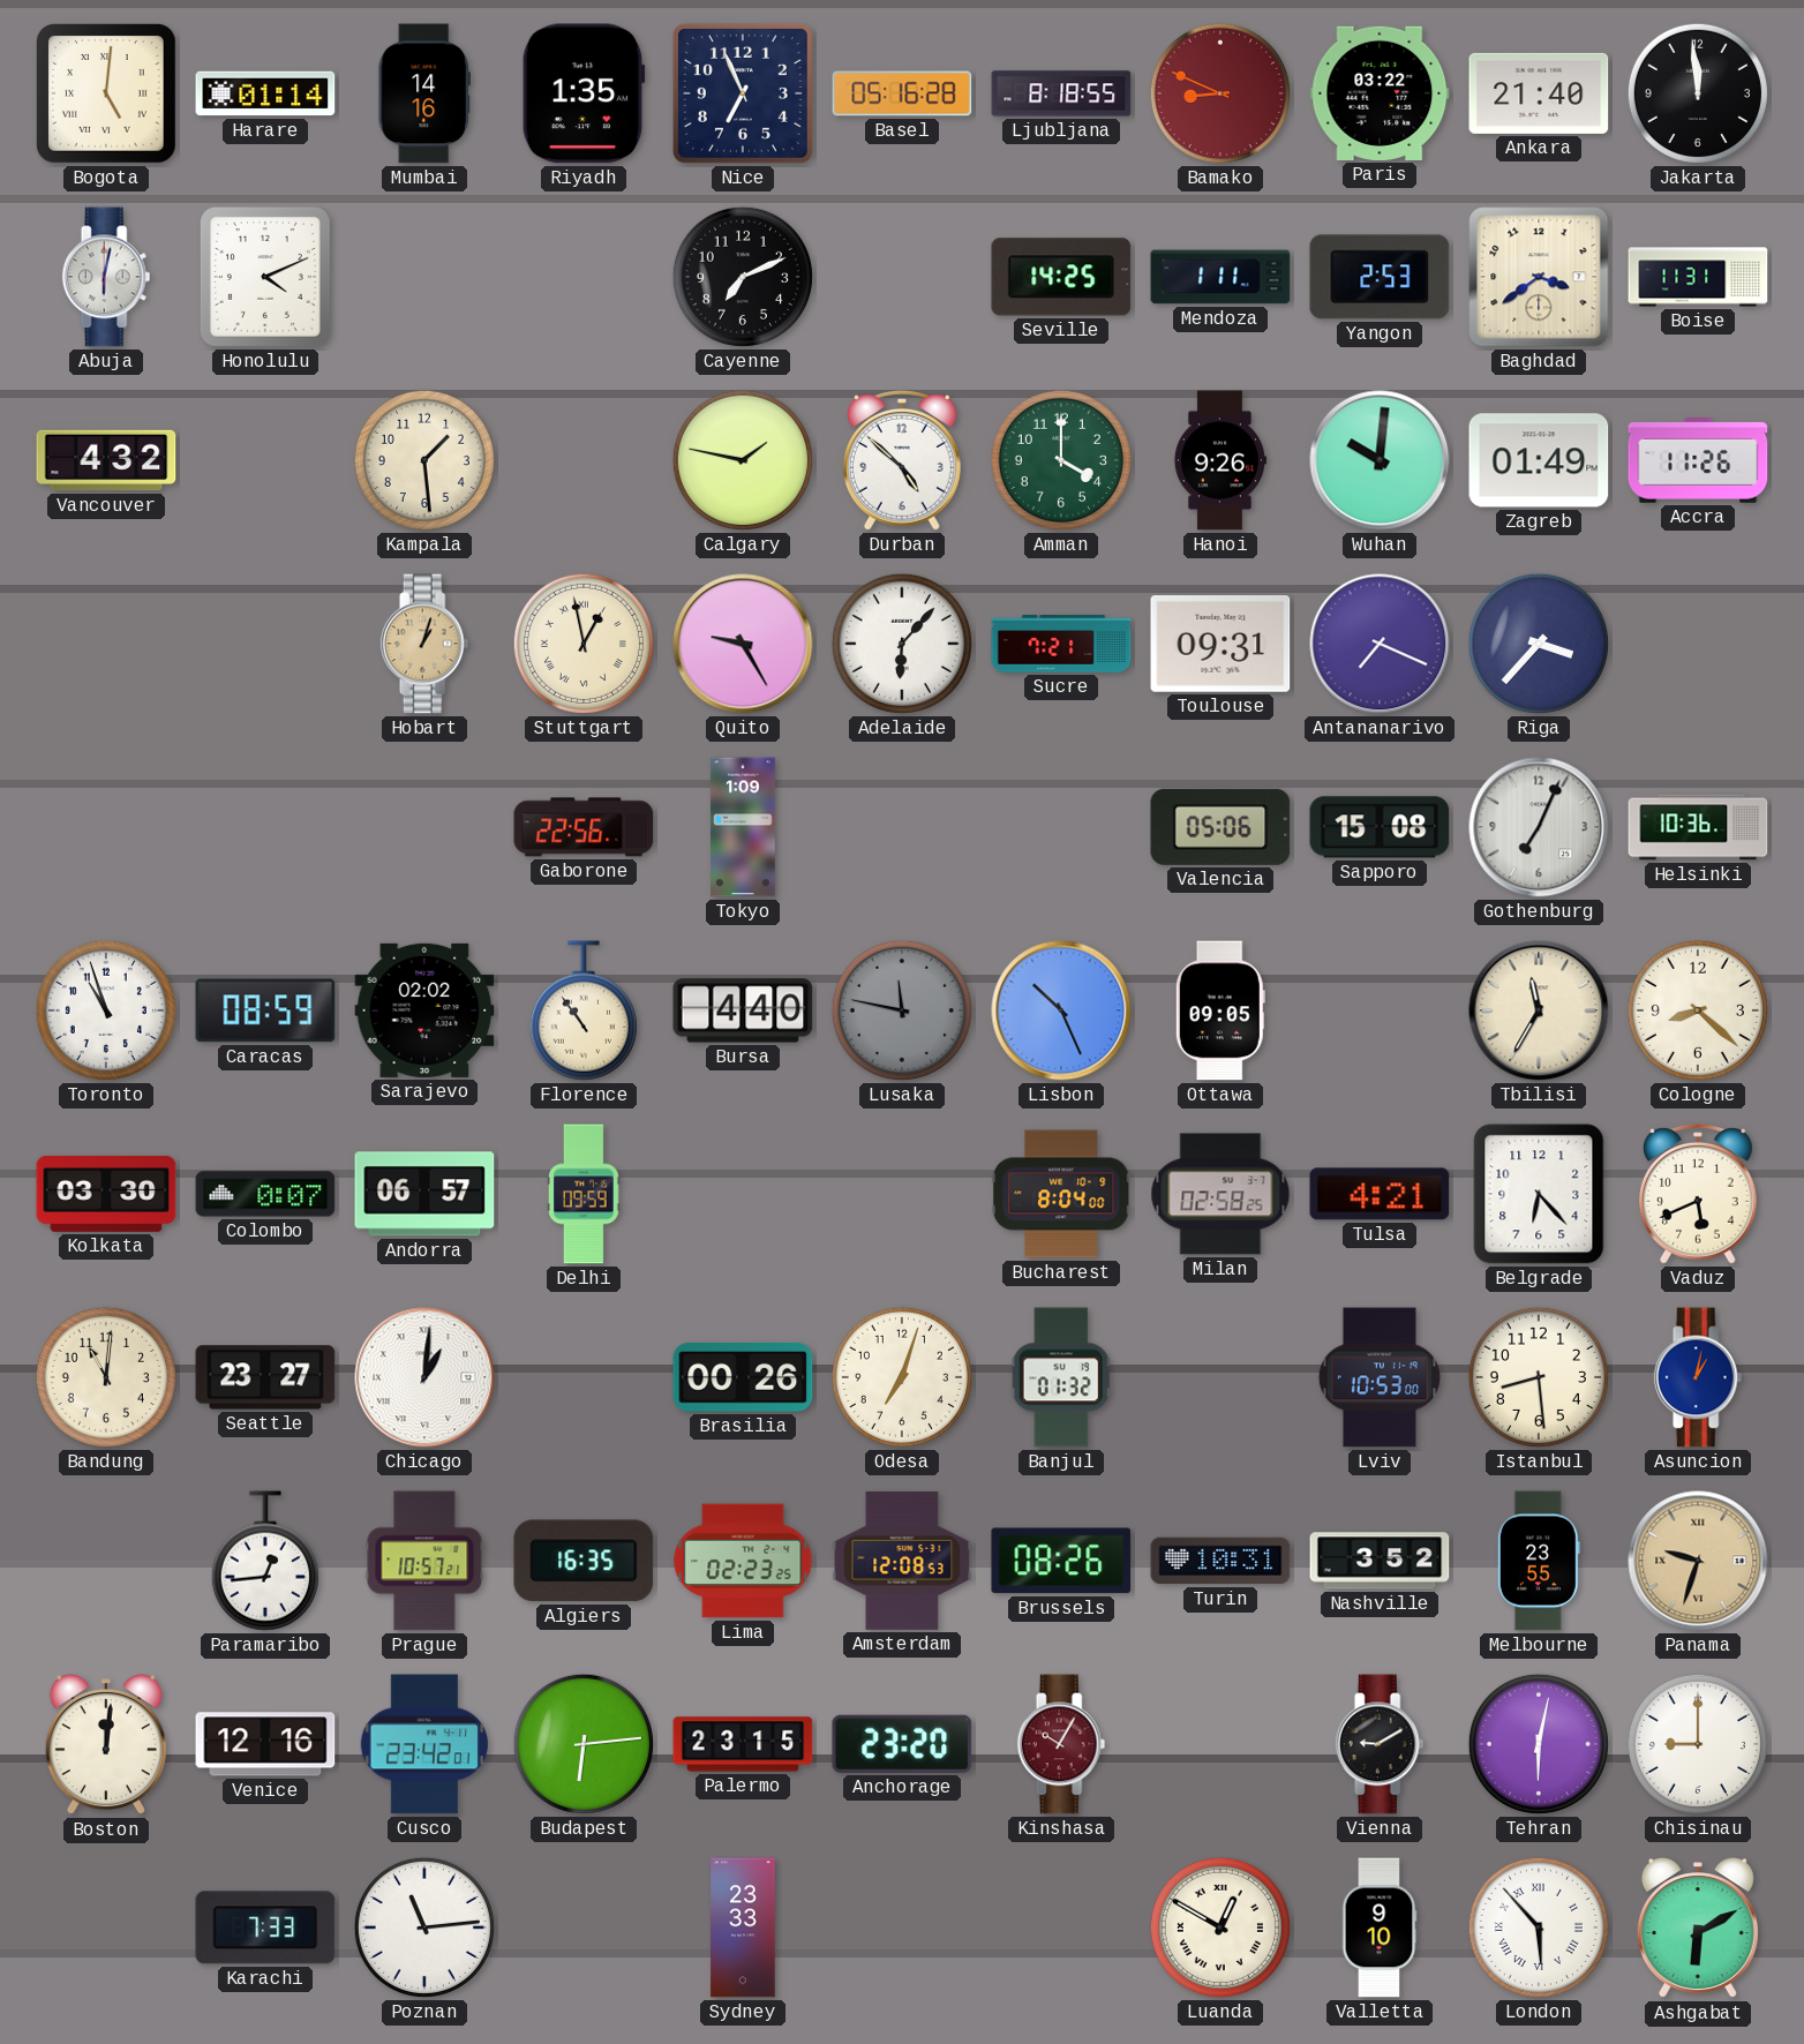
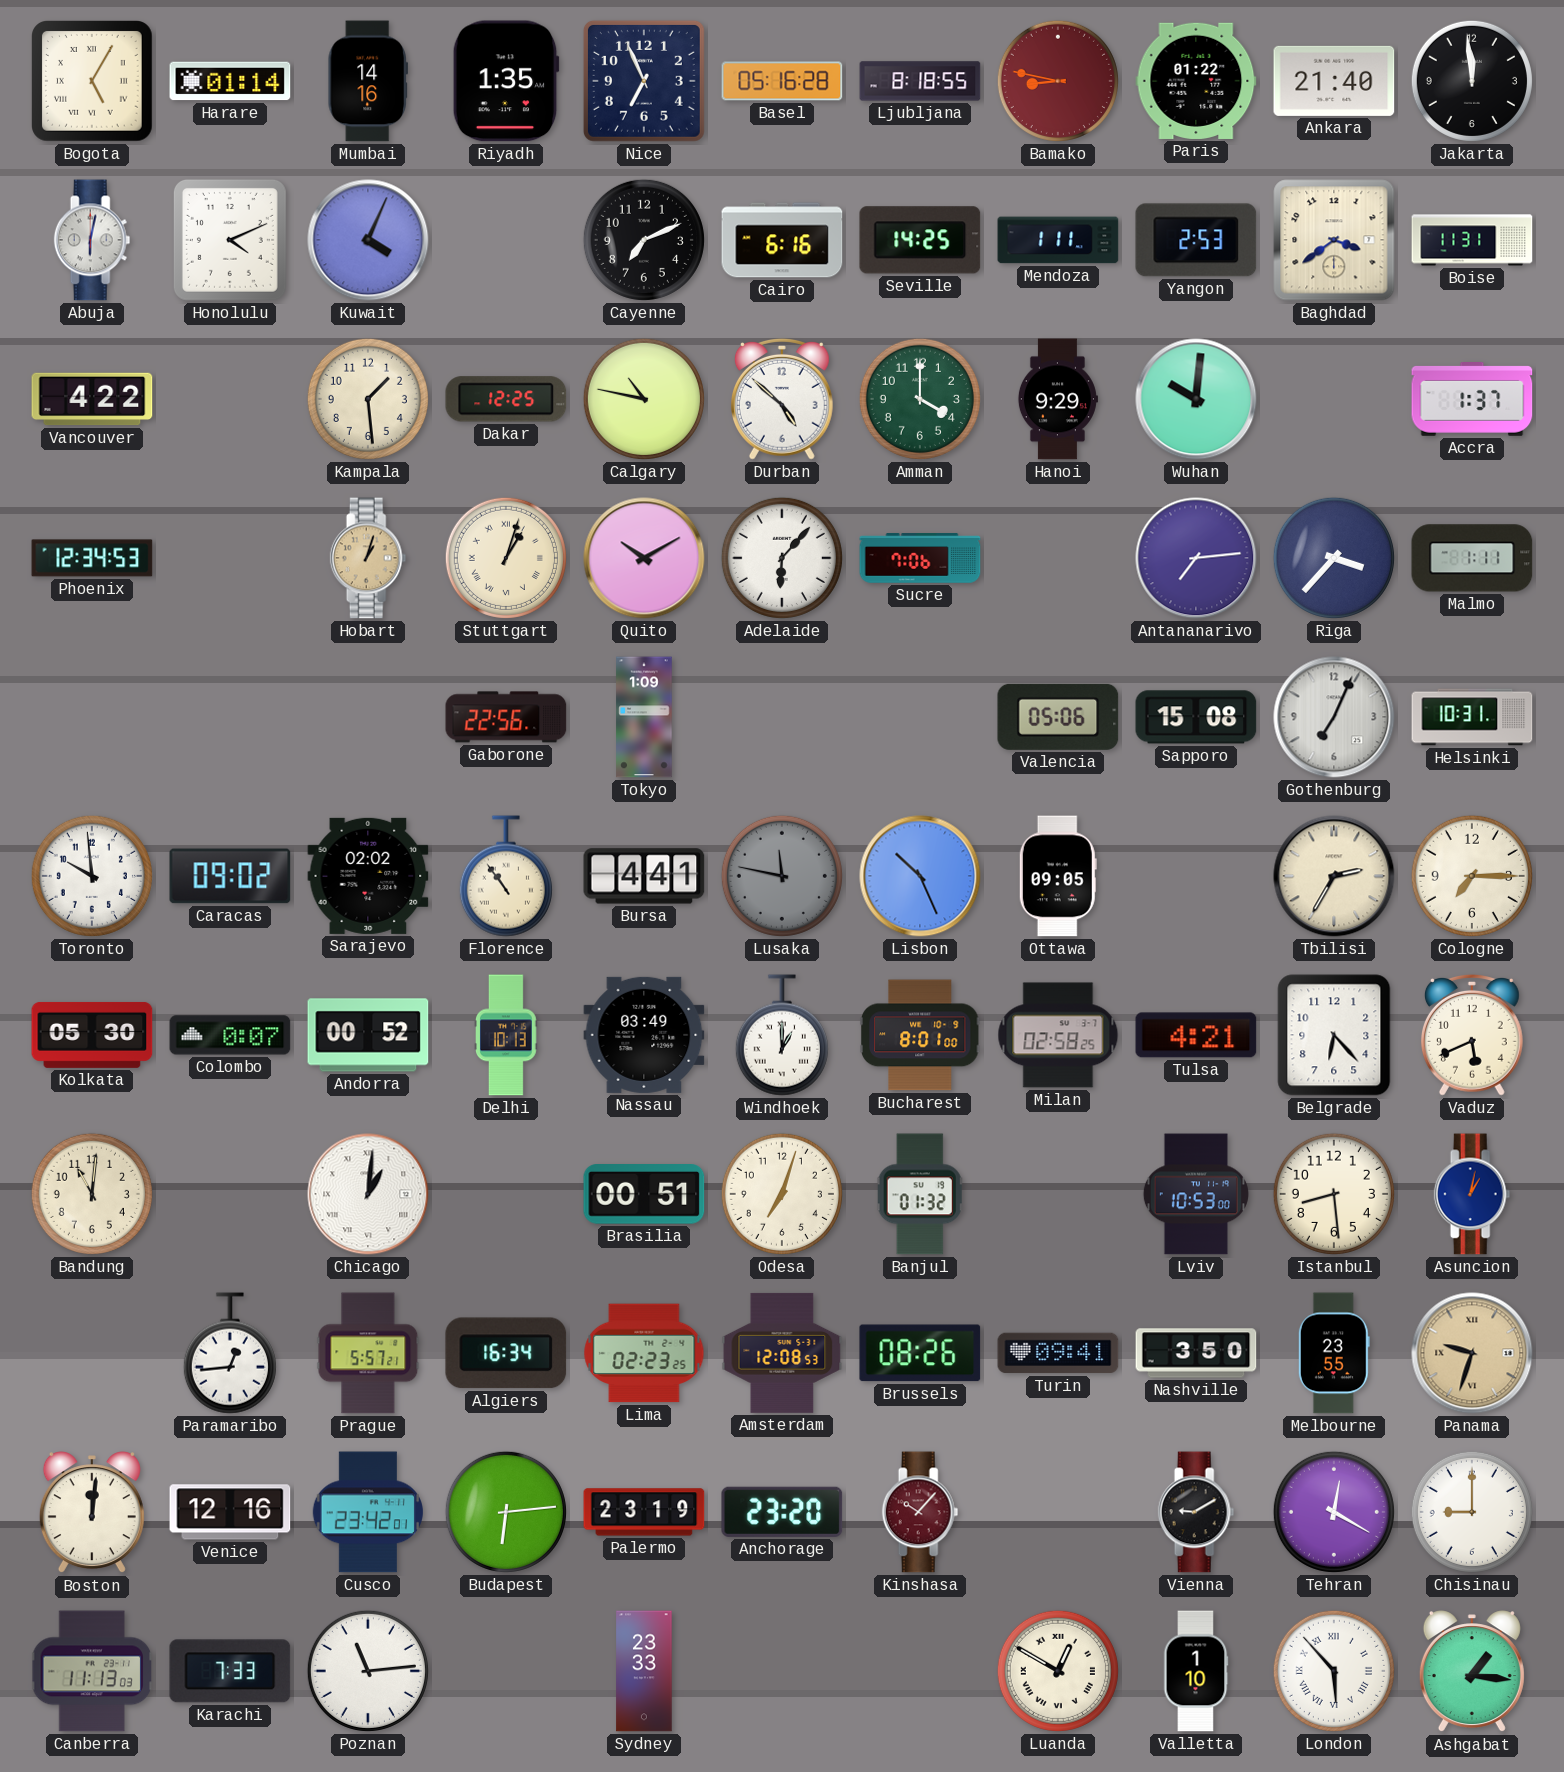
Bogota: 5:01 -> 5:05
Bamako: 8:49 -> 8:47
Paris: 03:22 -> 01:22
Kuwait: none -> 4:04
Cairo: none -> 6:16
Vancouver: 4:32 -> 4:22
Dakar: none -> 12:25
Calgary: 1:47 -> 10:47
Hanoi: 9:26 -> 9:29
Zagreb: 01:49 -> none
Accra: 11:26 -> 1:37
Phoenix: none -> 12:34
Stuttgart: 12:58 -> 1:03
Quito: 9:25 -> 10:10
Sucre: 7:21 -> 7:06
Toulouse: 09:31 -> none
Antananarivo: 7:19 -> 7:14
Malmo: none -> 1:11
Helsinki: 10:36 -> 10:31
Toronto: 10:57 -> 9:59
Caracas: 08:59 -> 09:02
Bursa: 4:40 -> 4:41
Tbilisi: 11:35 -> 2:35
Cologne: 8:22 -> 7:15
Kolkata: 03:30 -> 05:30
Andorra: 06:57 -> 00:52
Delhi: 09:59 -> 10:13
Nassau: none -> 03:49
Windhoek: none -> 1:00
Bucharest: 8:04 -> 8:01
Seattle: 23:27 -> none
Brasilia: 00:26 -> 00:51
Prague: 10:57 -> 5:57
Algiers: 16:35 -> 16:34
Turin: 10:31 -> 09:41
Nashville: 3:52 -> 3:50
Palermo: 23:15 -> 23:19
Kinshasa: 10:05 -> 10:07
Tehran: 6:02 -> 12:20
Canberra: none -> 11:13
Valletta: 9:10 -> 1:10
Ashgabat: 6:10 -> 1:16
